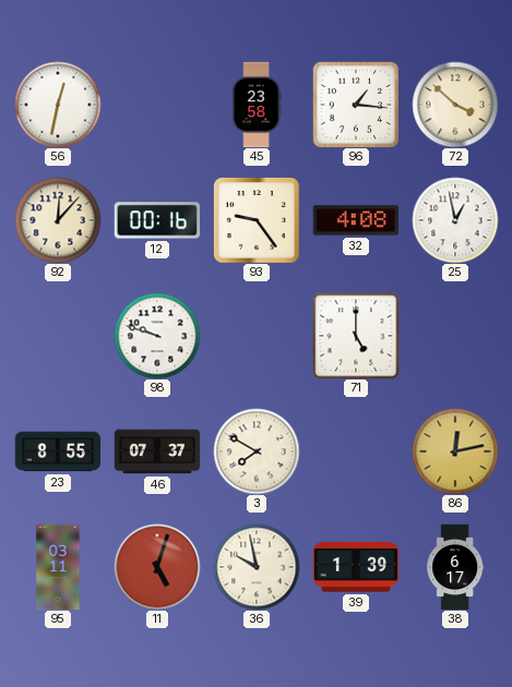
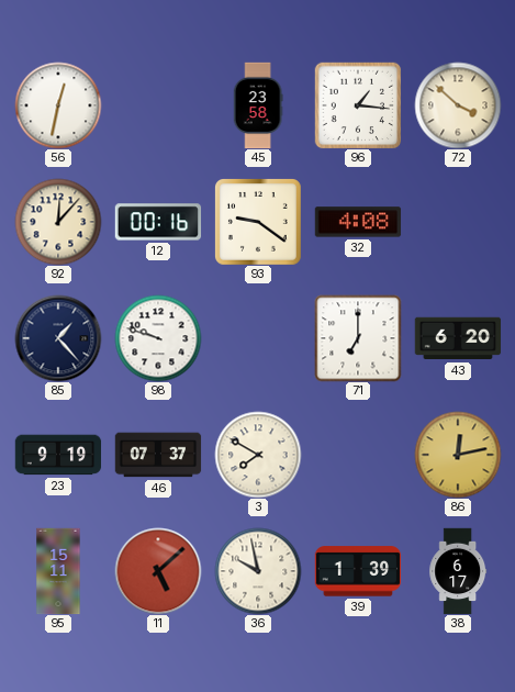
93: 9:24 -> 9:21
25: 12:58 -> none
85: none -> 1:23
71: 5:00 -> 7:00
43: none -> 6:20
23: 8:55 -> 9:19
95: 03:11 -> 15:11
11: 5:03 -> 5:08
